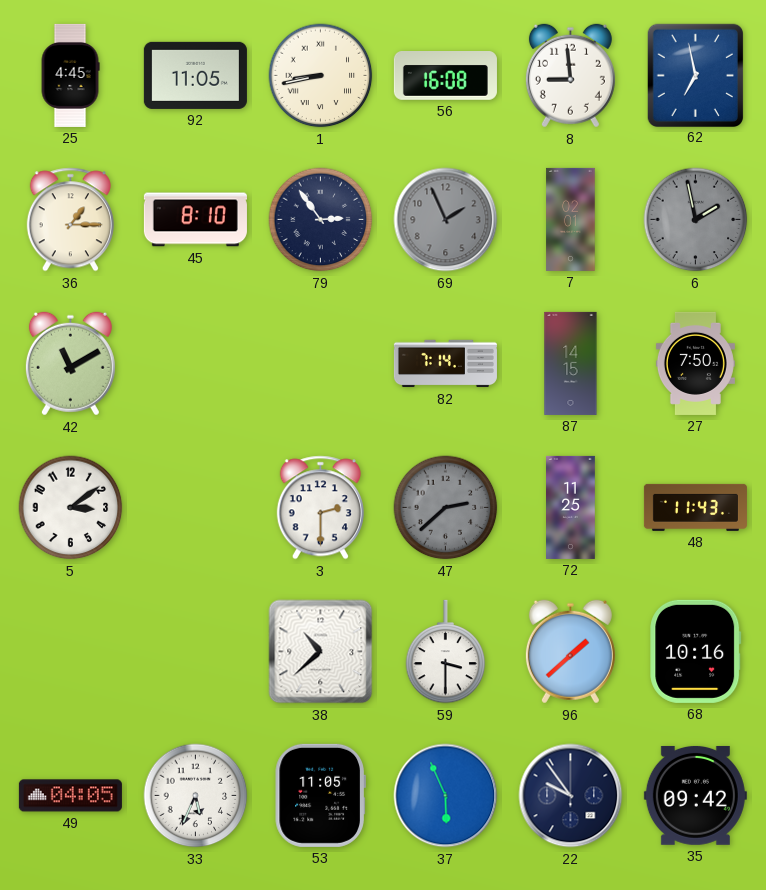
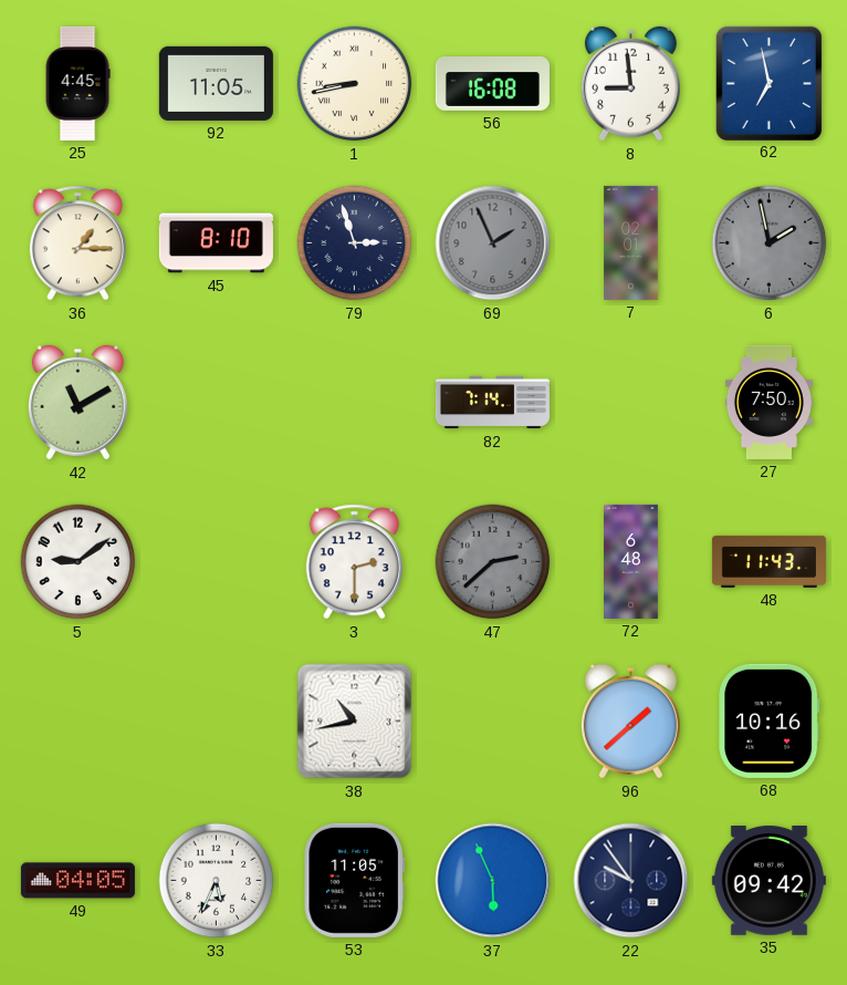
79: 2:54 -> 2:57
87: 14:15 -> none
5: 3:09 -> 9:09
72: 11:25 -> 6:48
38: 10:38 -> 10:43
59: 3:30 -> none
